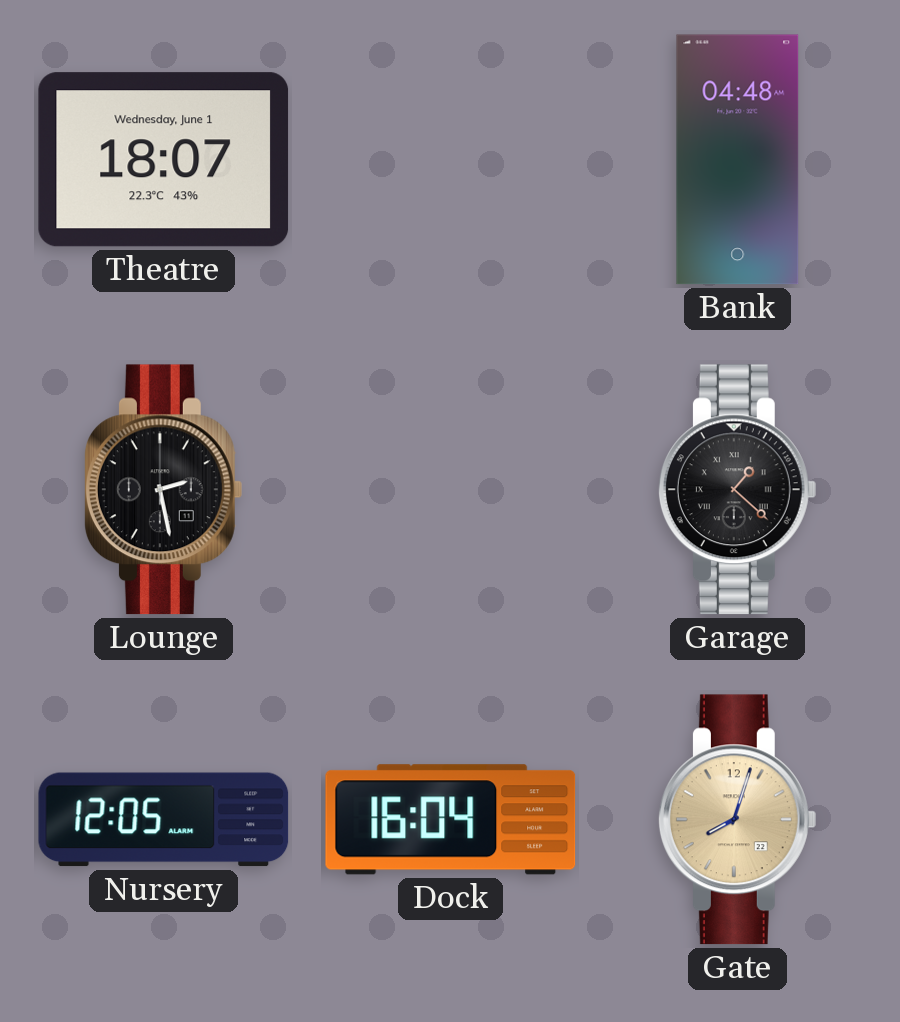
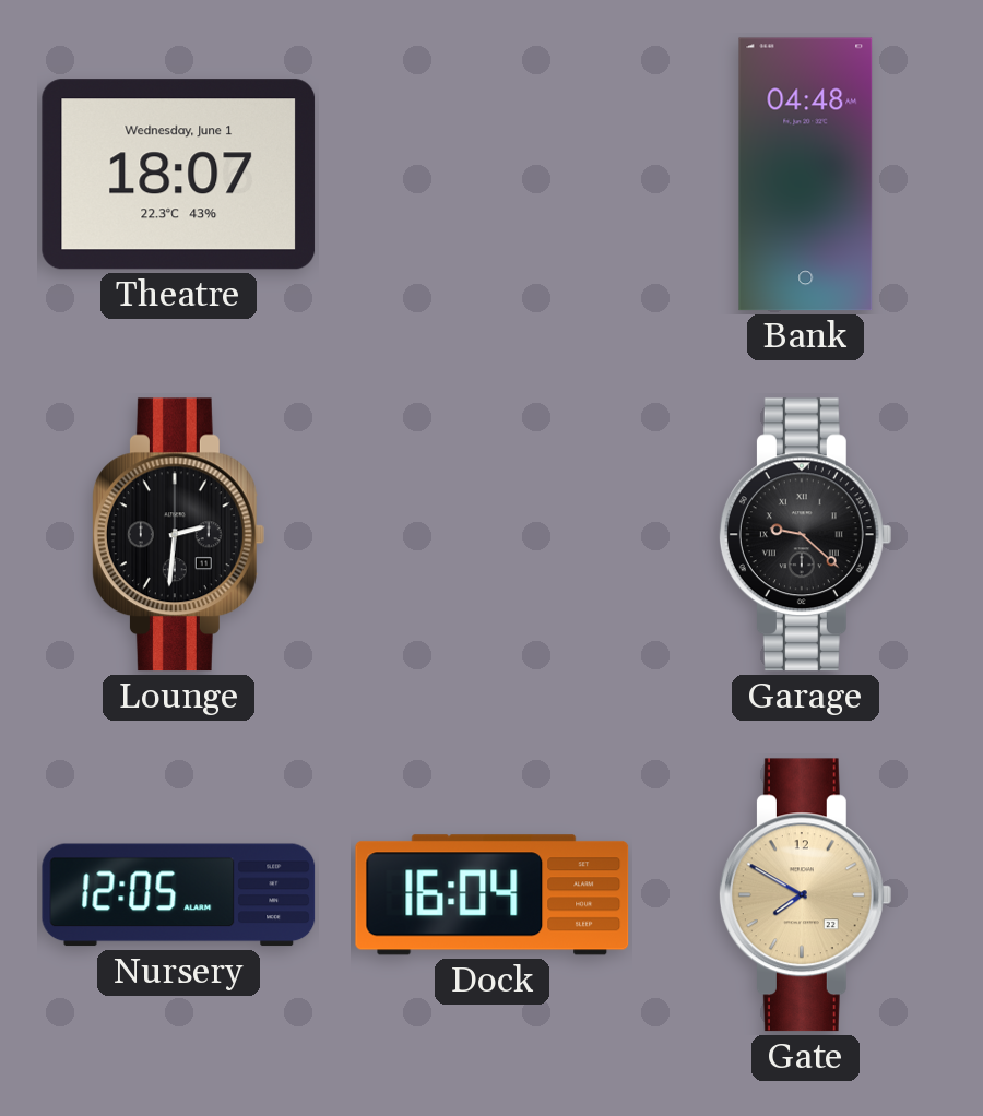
Lounge: 2:28 -> 2:31
Garage: 1:22 -> 9:22
Gate: 8:03 -> 7:50
